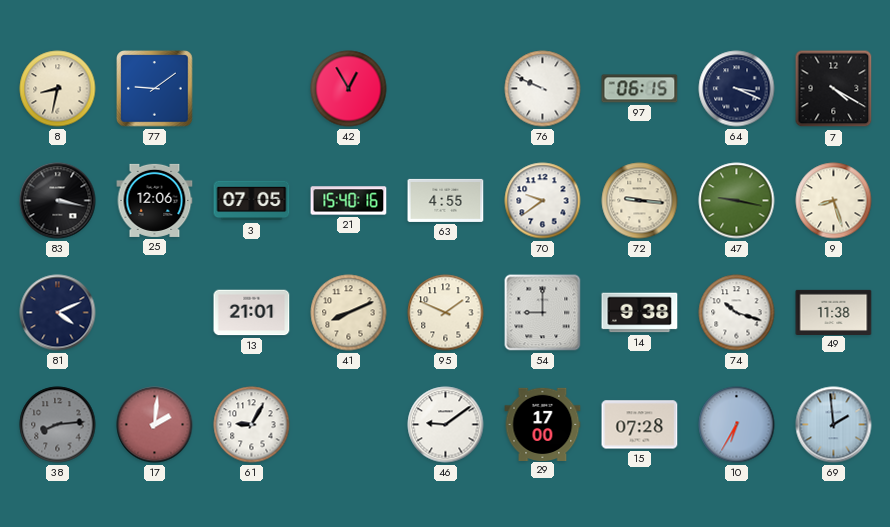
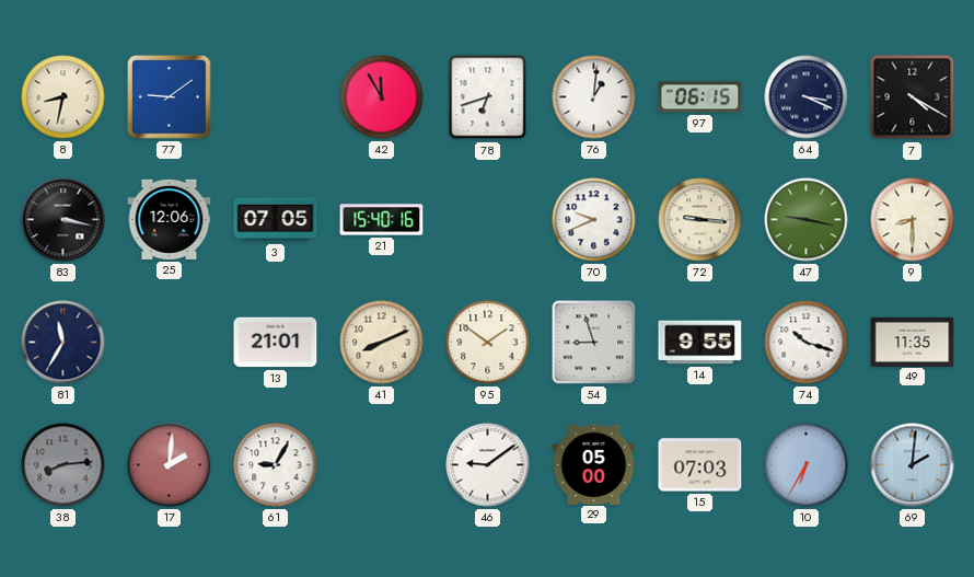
42: 12:55 -> 11:55
78: none -> 6:42
76: 9:49 -> 1:01
63: 4:55 -> none
70: 9:39 -> 9:41
9: 8:27 -> 8:30
81: 4:11 -> 11:35
95: 1:49 -> 1:51
54: 9:00 -> 8:57
14: 9:38 -> 9:55
49: 11:38 -> 11:35
29: 17:00 -> 05:00
15: 07:28 -> 07:03
69: 1:59 -> 2:01
